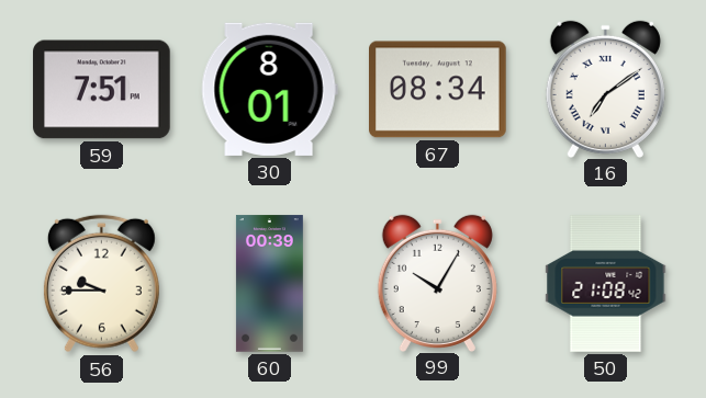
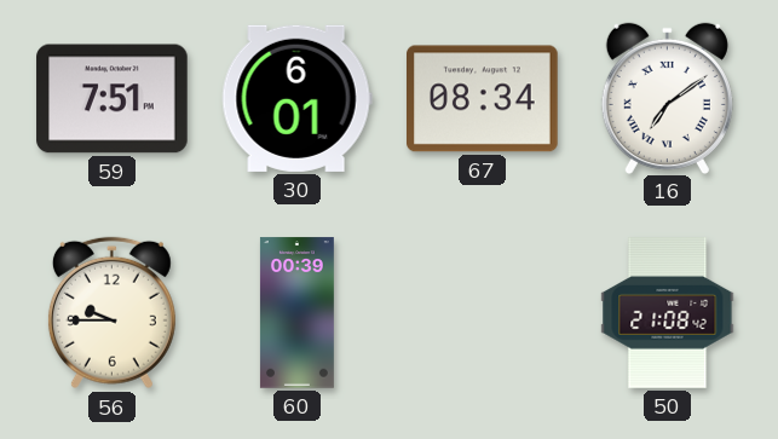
30: 8:01 -> 6:01
99: 10:05 -> none
